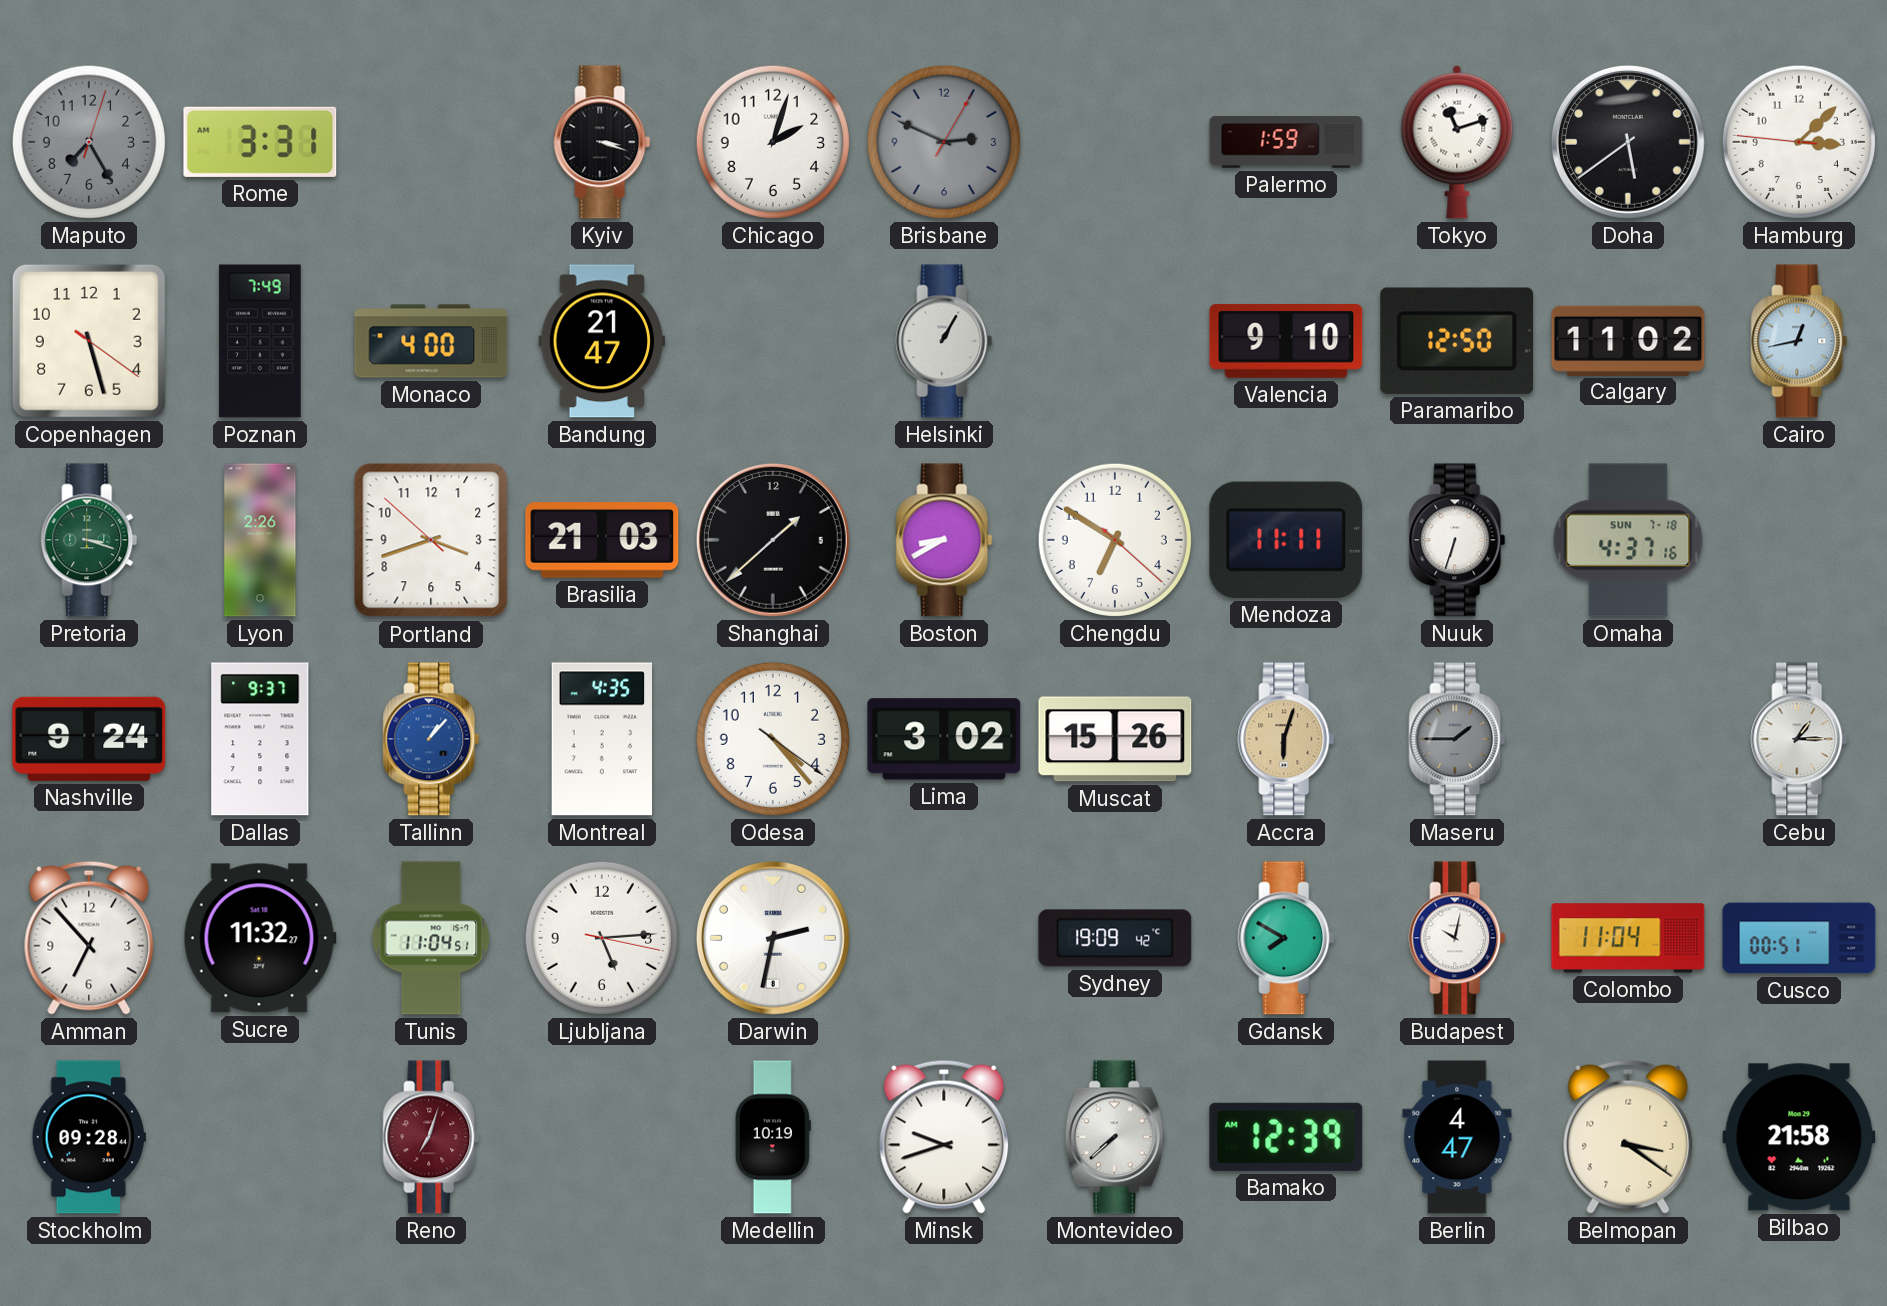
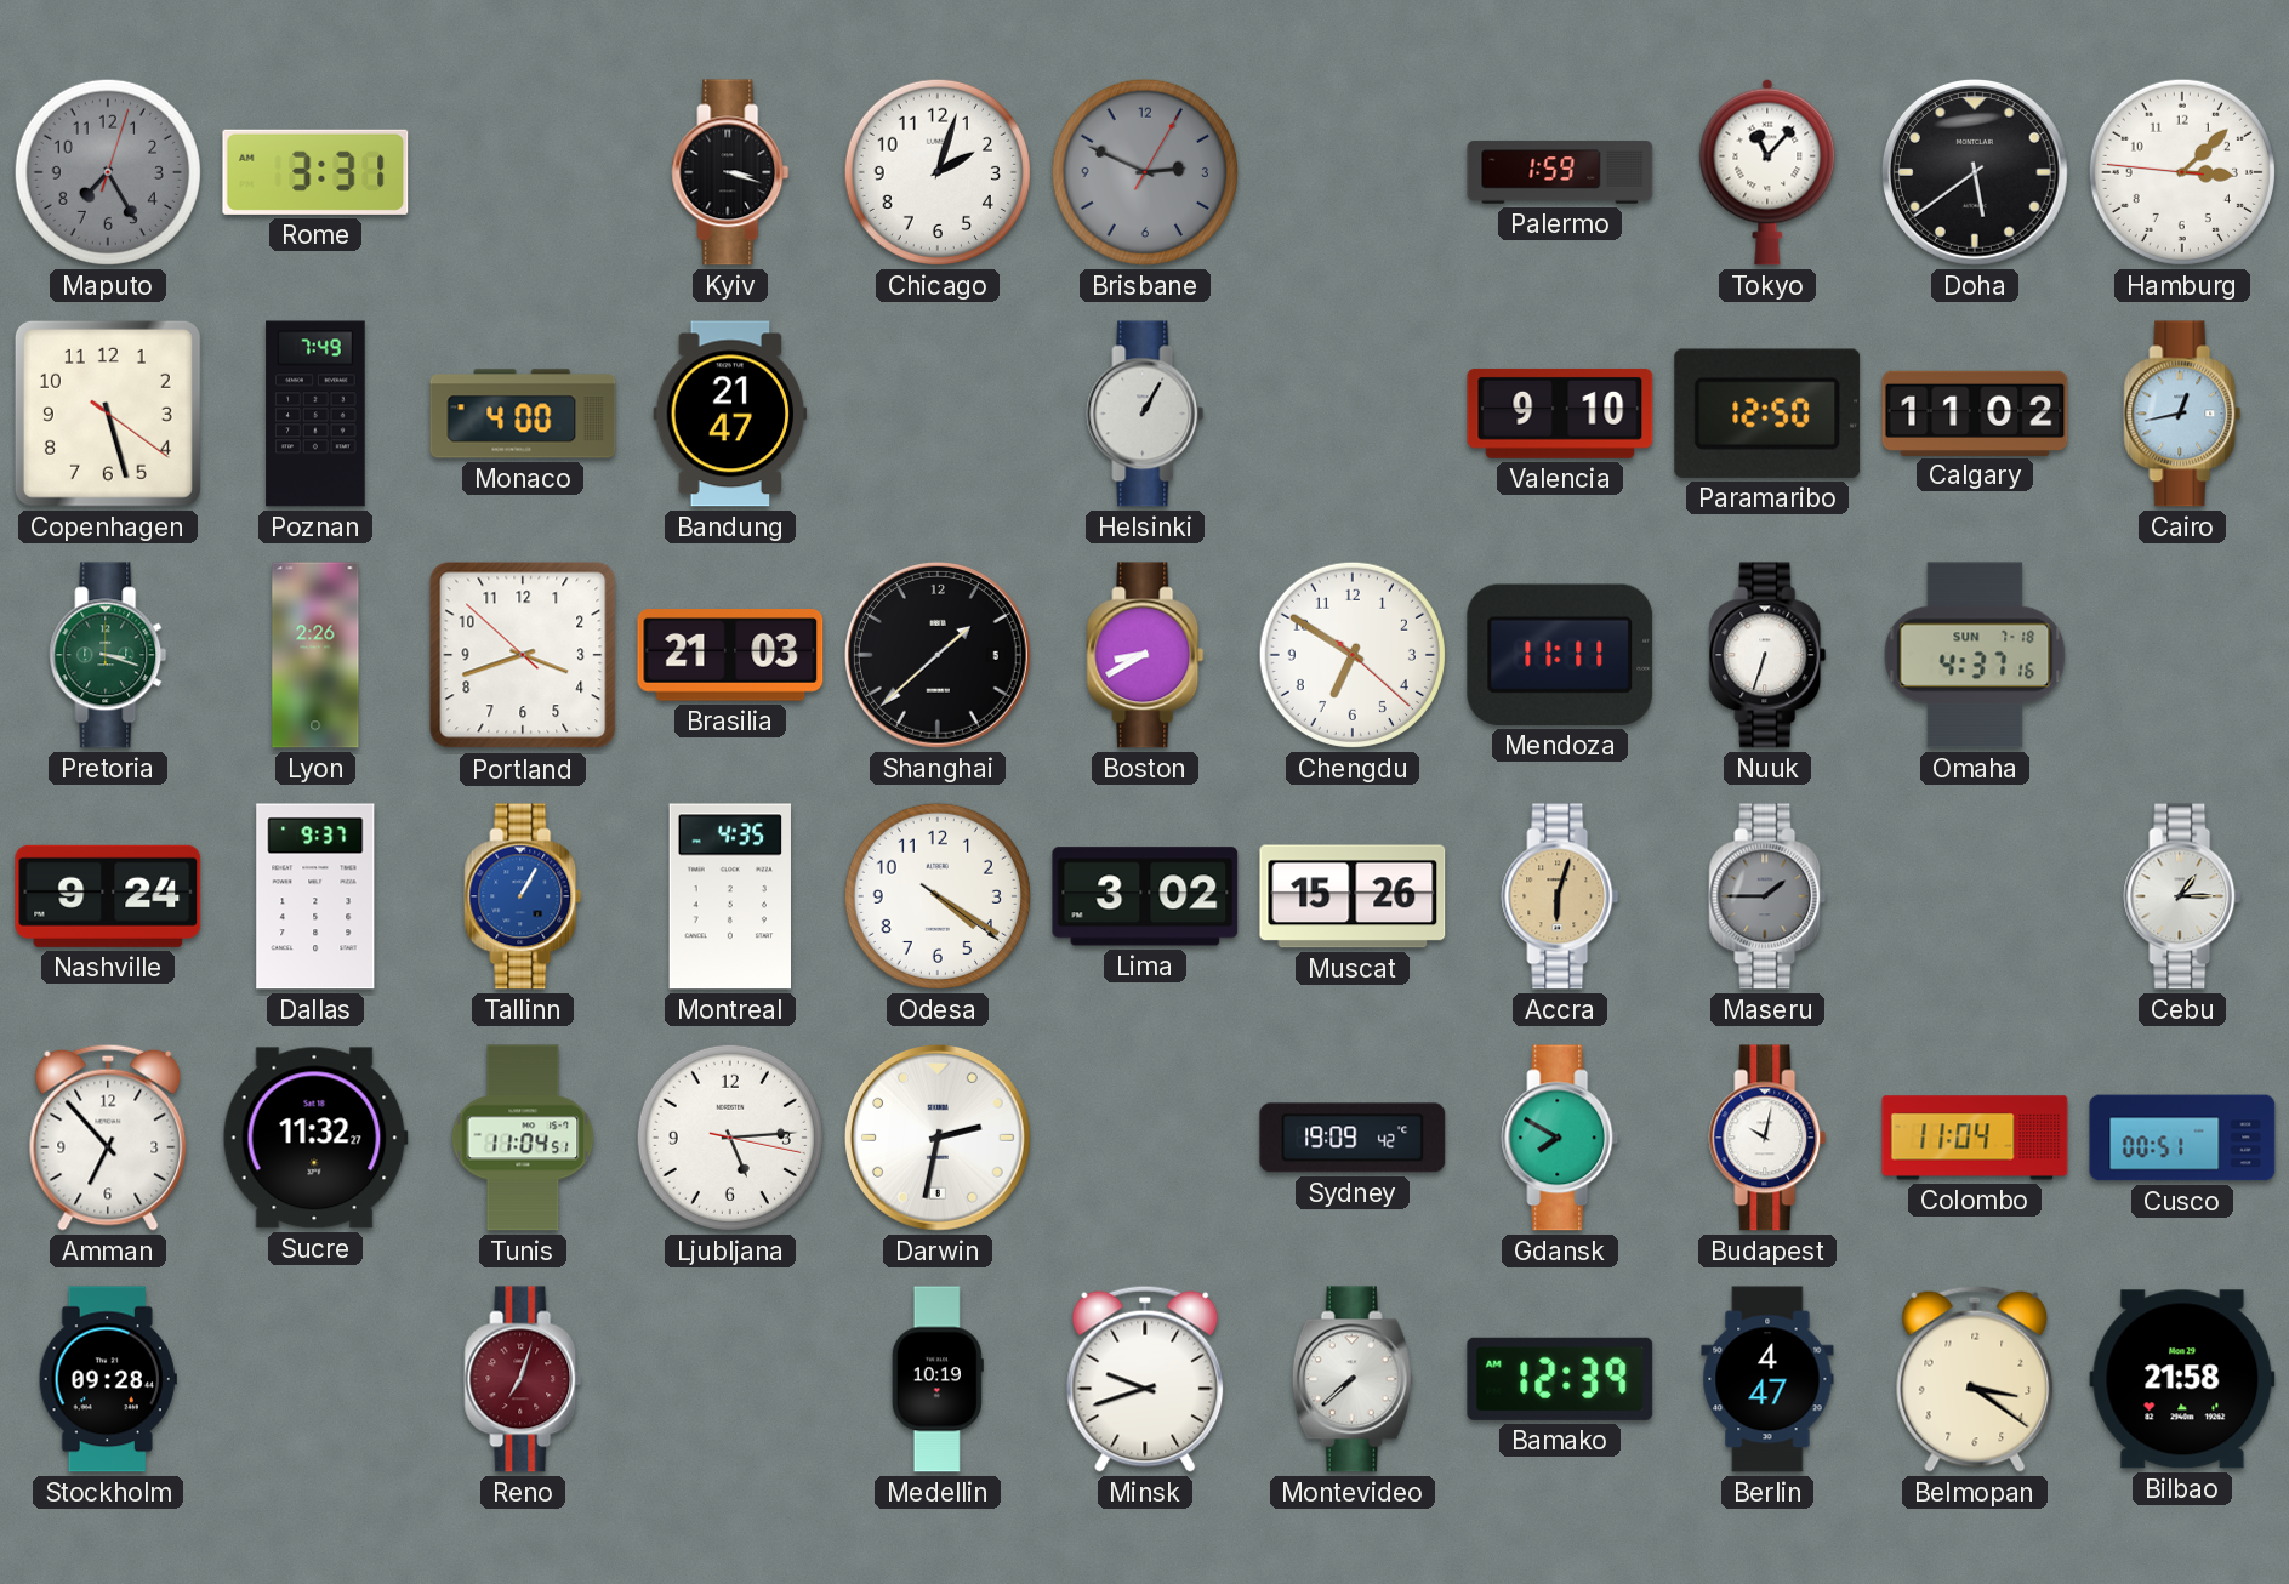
Tokyo: 11:12 -> 11:07
Tallinn: 1:07 -> 1:05
Odesa: 4:23 -> 4:20
